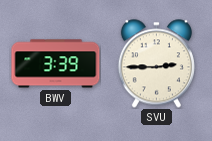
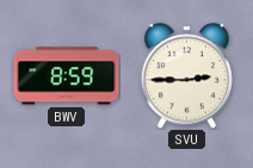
BWV: 3:39 -> 8:59
